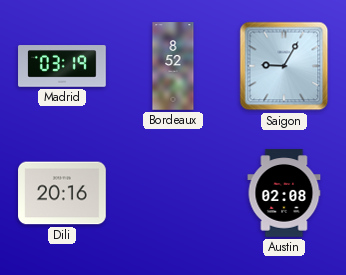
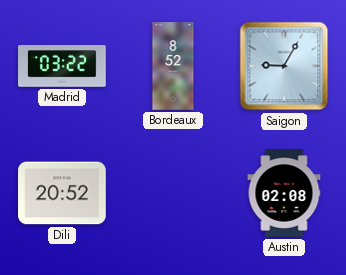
Madrid: 03:19 -> 03:22
Dili: 20:16 -> 20:52
